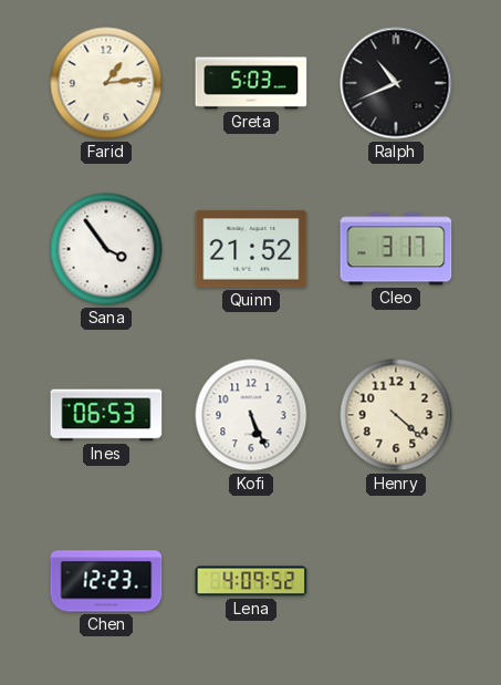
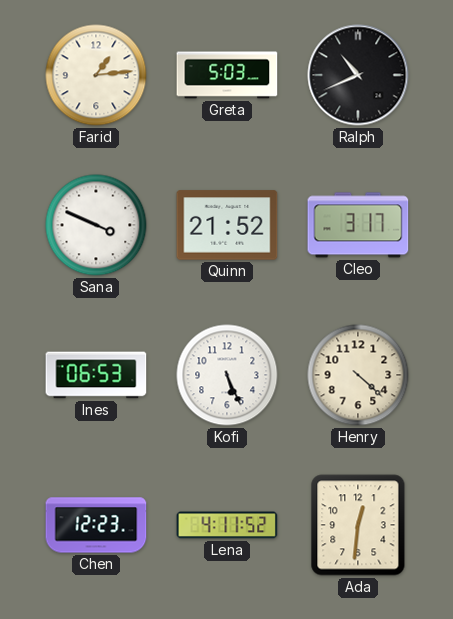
Sana: 3:54 -> 3:49
Lena: 4:09 -> 4:11
Ada: none -> 12:31
